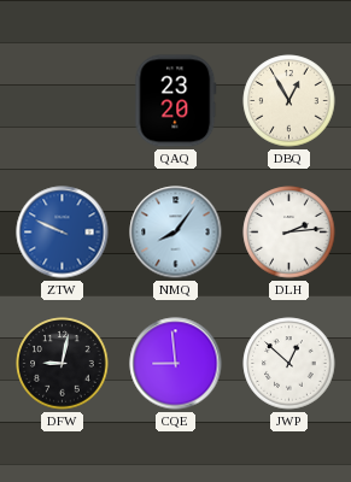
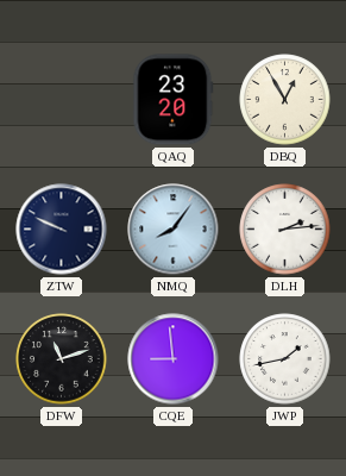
ZTW dial: blue -> navy
DFW: 9:02 -> 11:12
JWP: 12:52 -> 1:43
